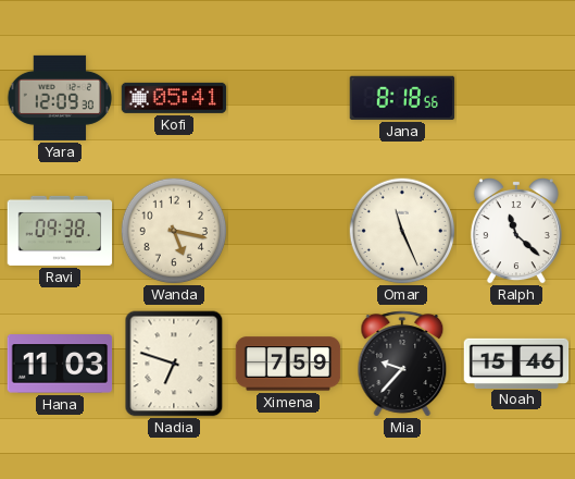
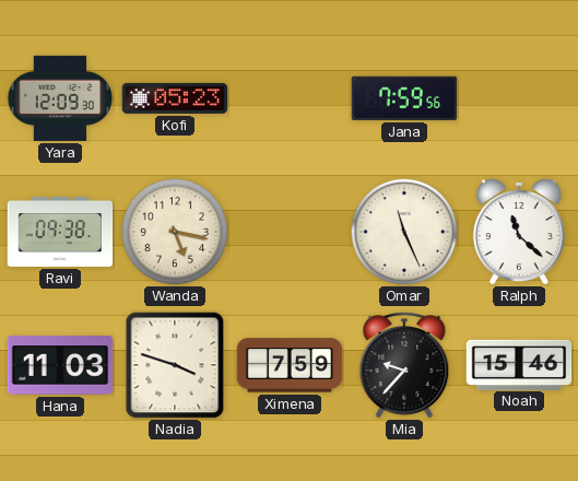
Kofi: 05:41 -> 05:23
Jana: 8:18 -> 7:59
Nadia: 6:48 -> 3:48
